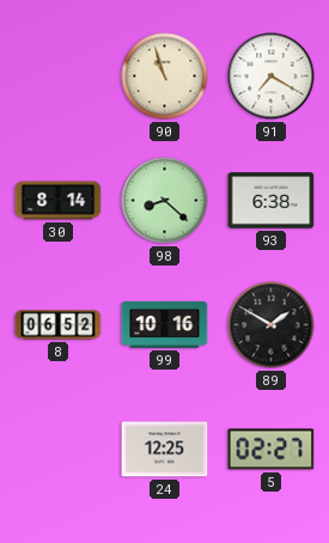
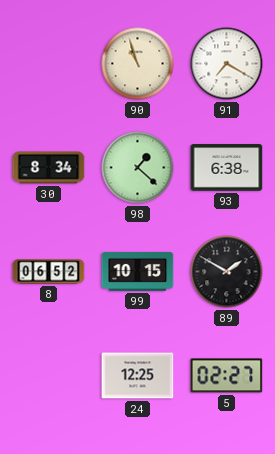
30: 8:14 -> 8:34
98: 8:22 -> 1:22
99: 10:16 -> 10:15
